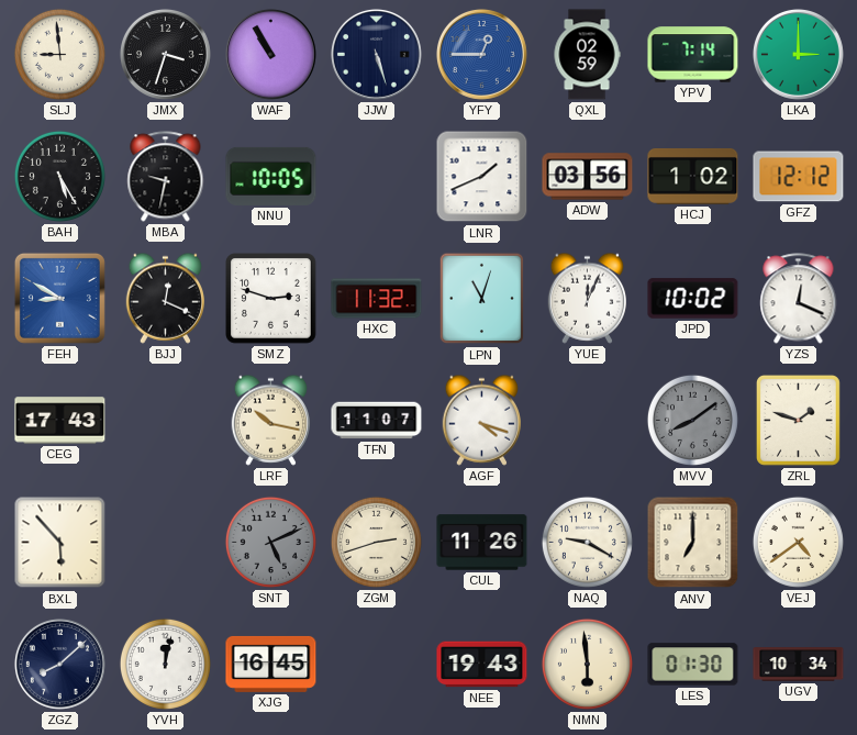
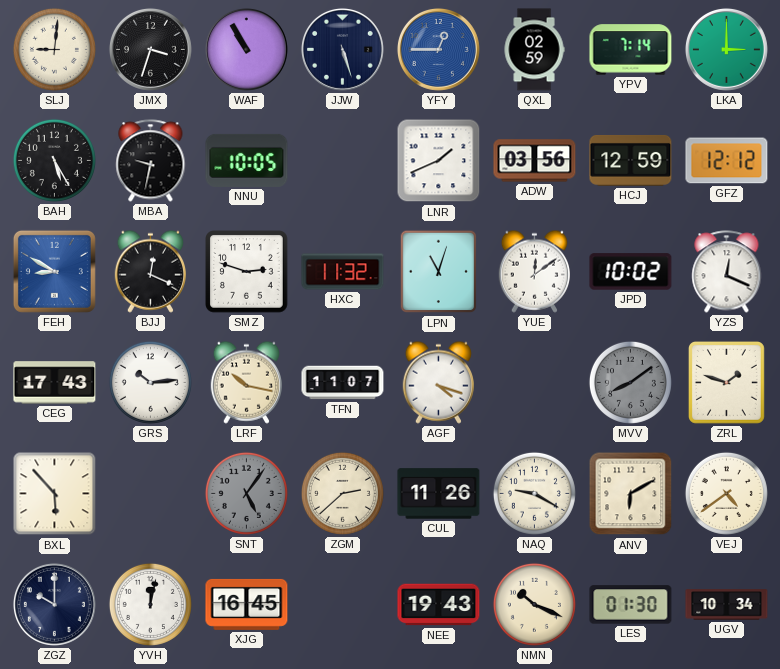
SLJ: 8:59 -> 9:01
HCJ: 1:02 -> 12:59
YUE: 12:04 -> 12:09
GRS: none -> 10:14
SNT: 5:11 -> 5:06
ZGM: 2:42 -> 2:38
ANV: 7:00 -> 6:10
ZGZ: 8:08 -> 10:00
NMN: 5:59 -> 10:19
